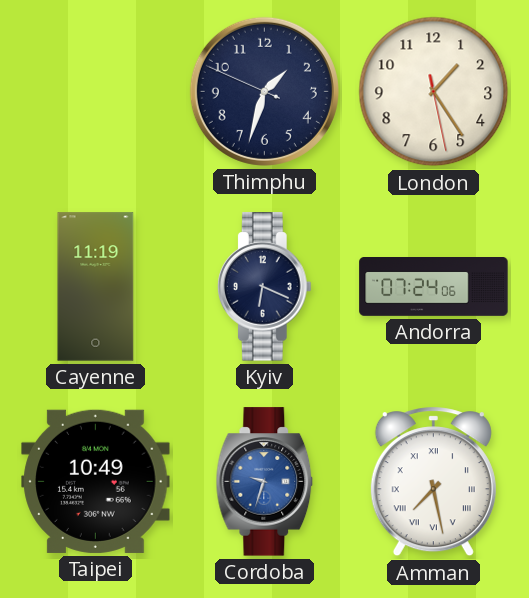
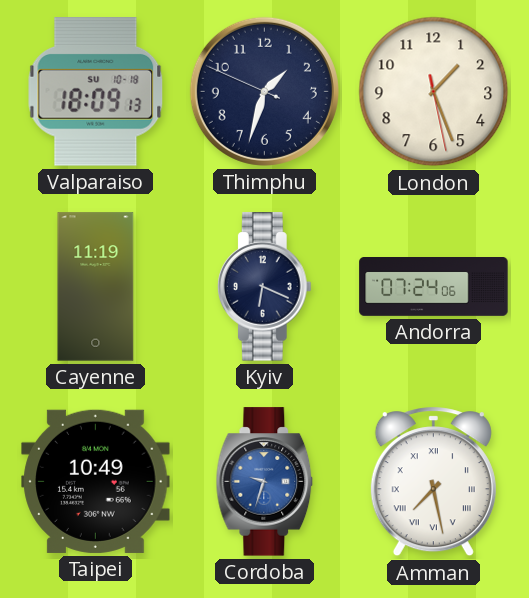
Valparaiso: none -> 18:09
London: 1:24 -> 1:26
